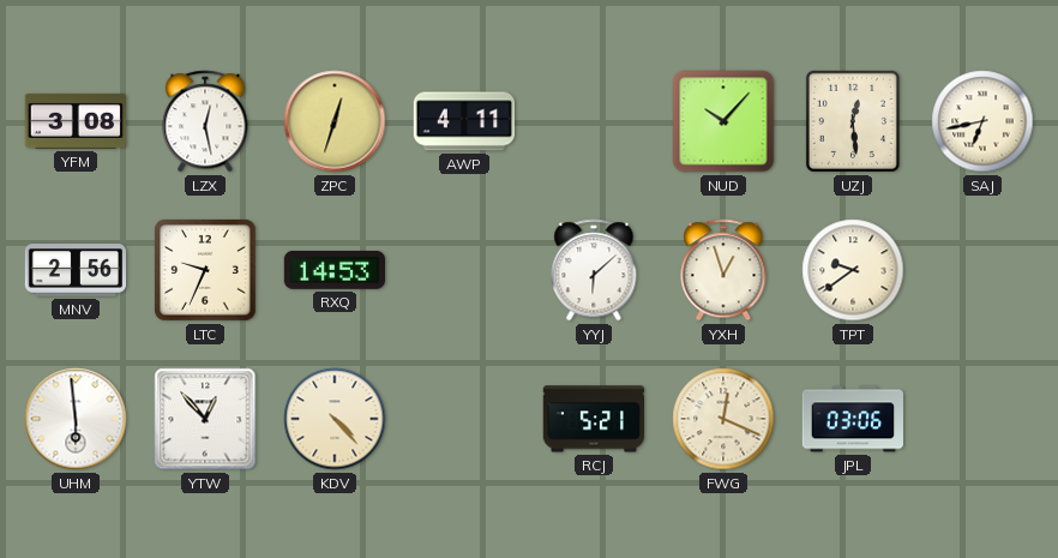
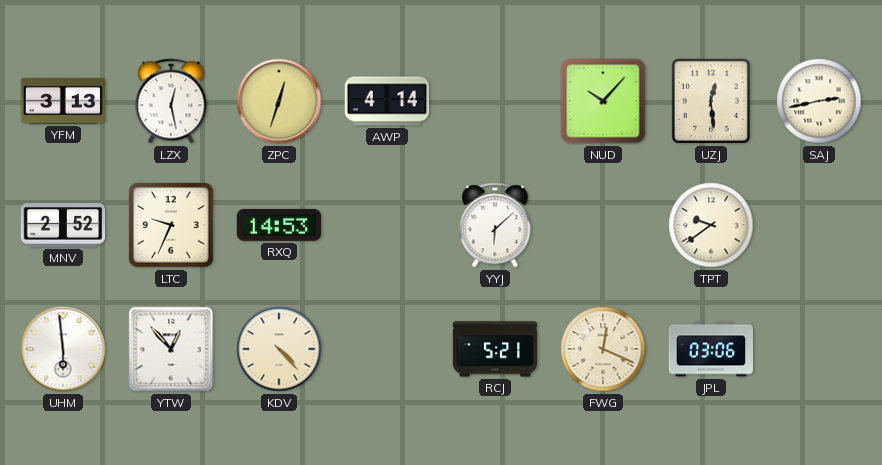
YFM: 3:08 -> 3:13
AWP: 4:11 -> 4:14
SAJ: 6:43 -> 2:43
MNV: 2:56 -> 2:52
YXH: 12:57 -> none
